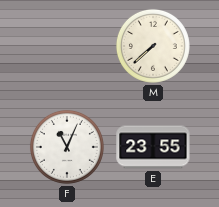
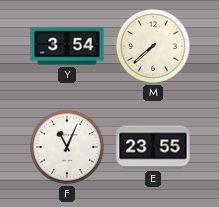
Y: none -> 3:54
